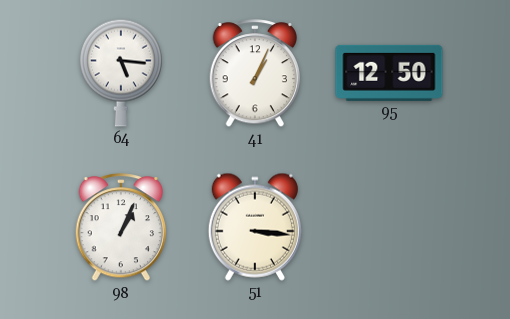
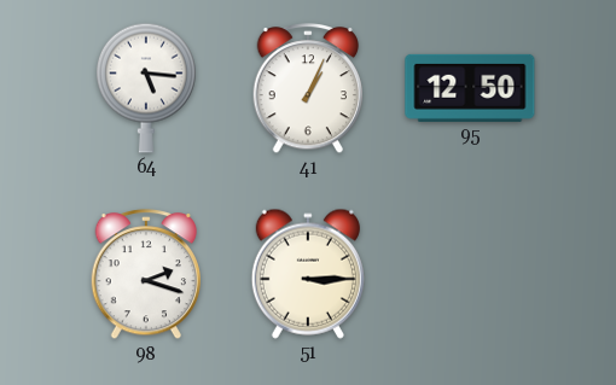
98: 1:04 -> 2:18
51: 3:16 -> 3:15
